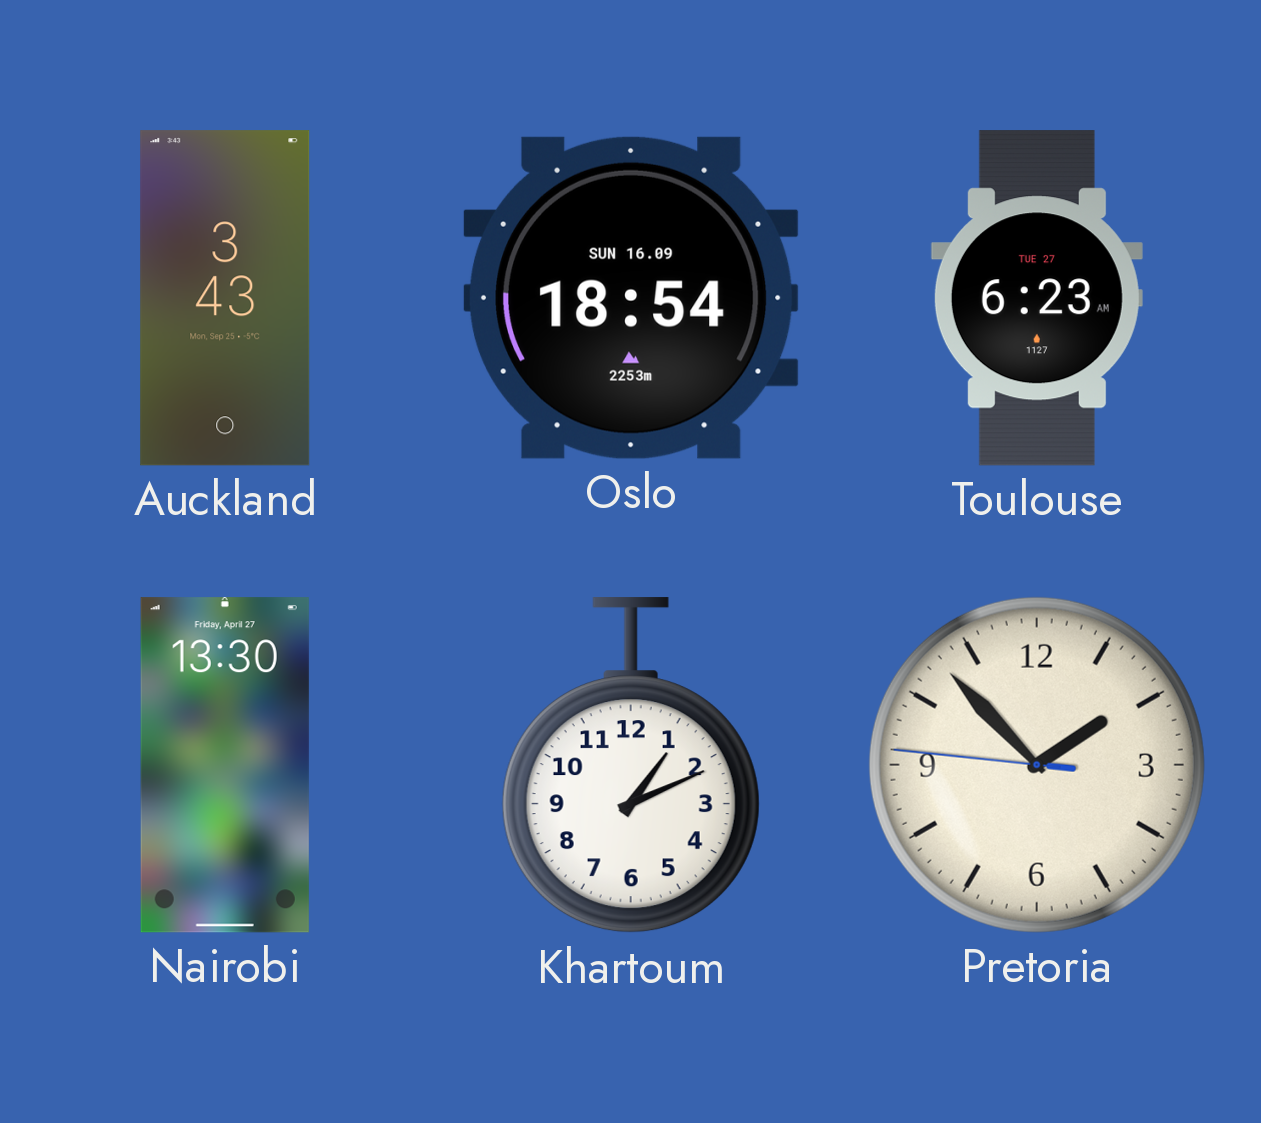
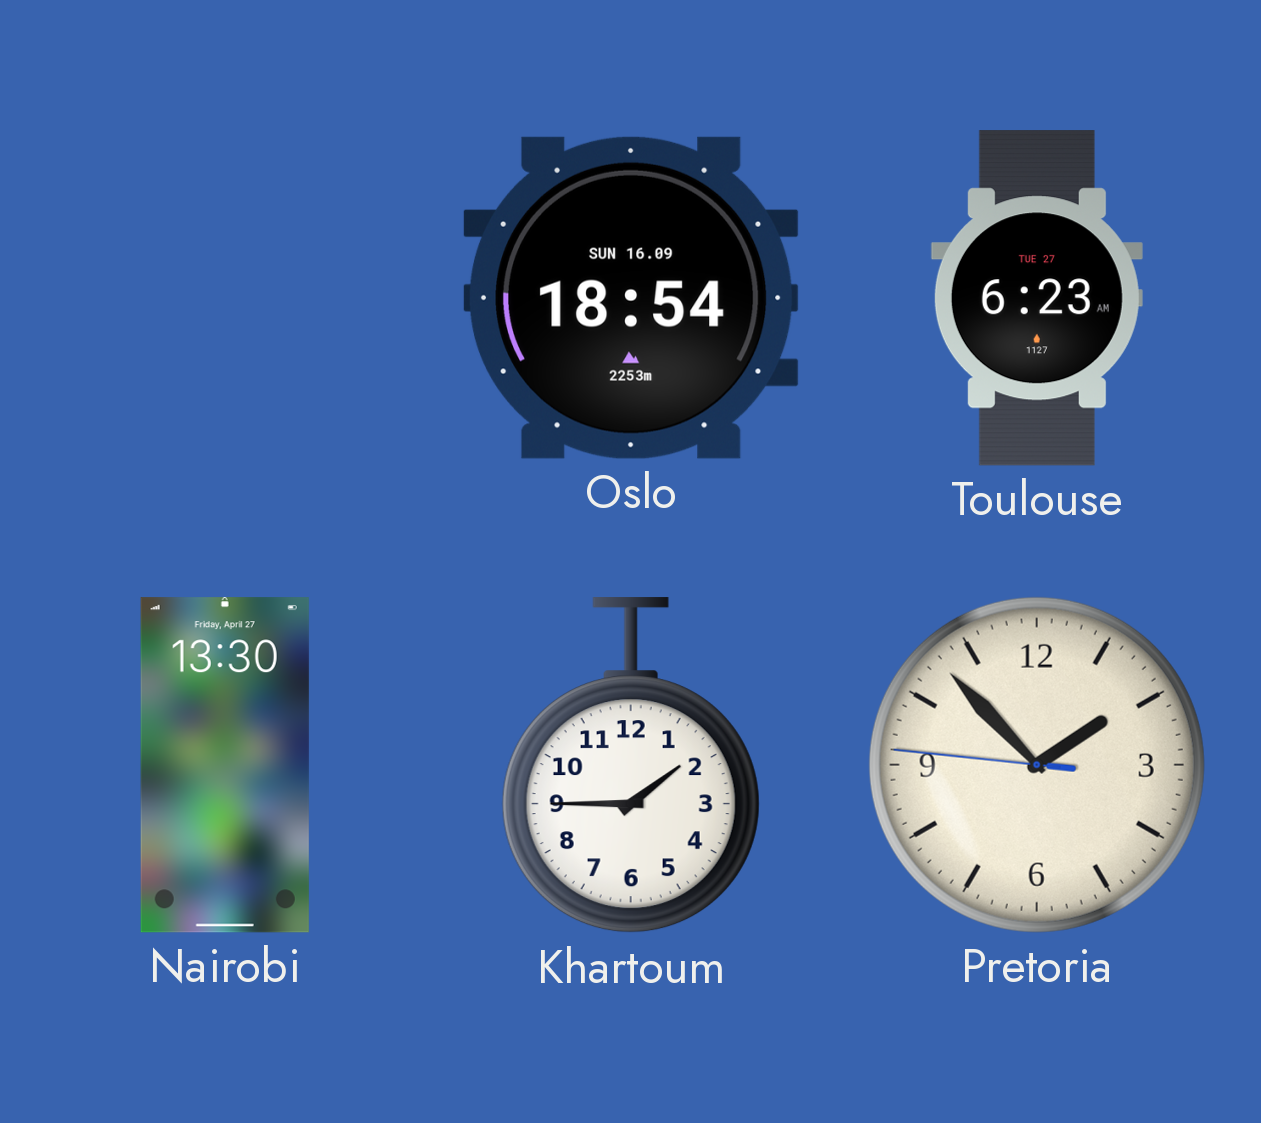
Auckland: 3:43 -> none
Khartoum: 1:11 -> 1:45
